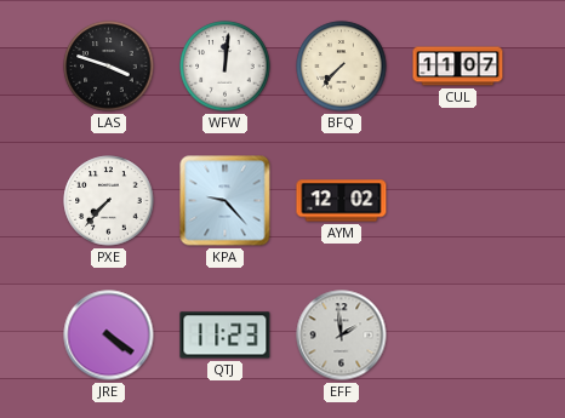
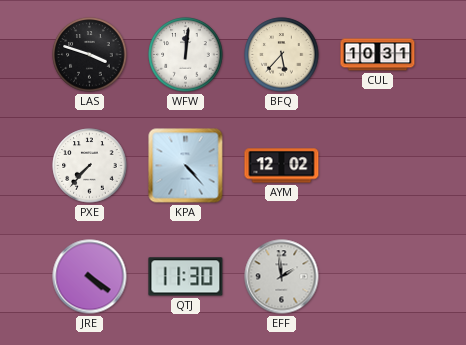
BFQ: 7:37 -> 5:37
CUL: 11:07 -> 10:31
KPA: 9:23 -> 4:23
QTJ: 11:23 -> 11:30
